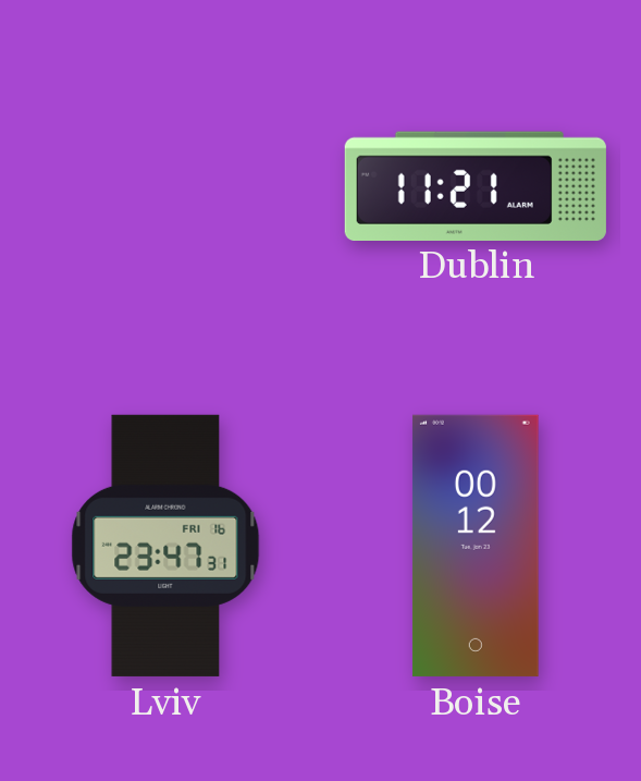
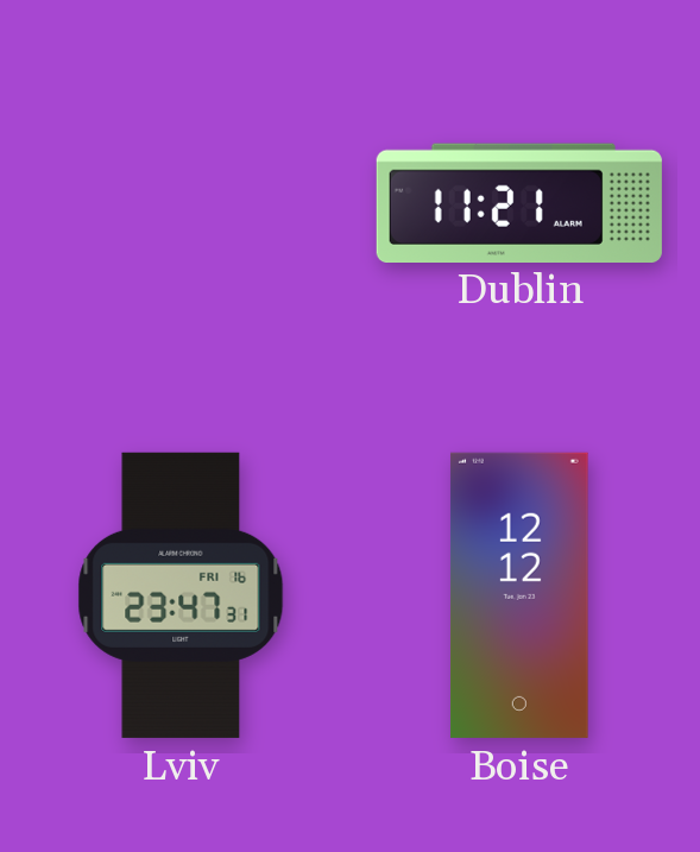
Boise: 00:12 -> 12:12
